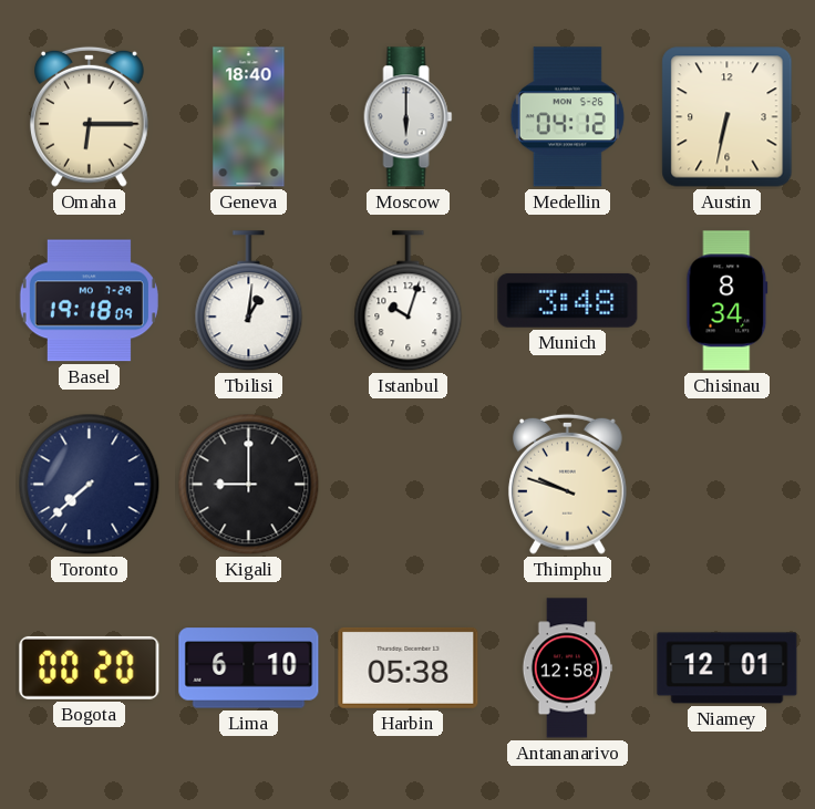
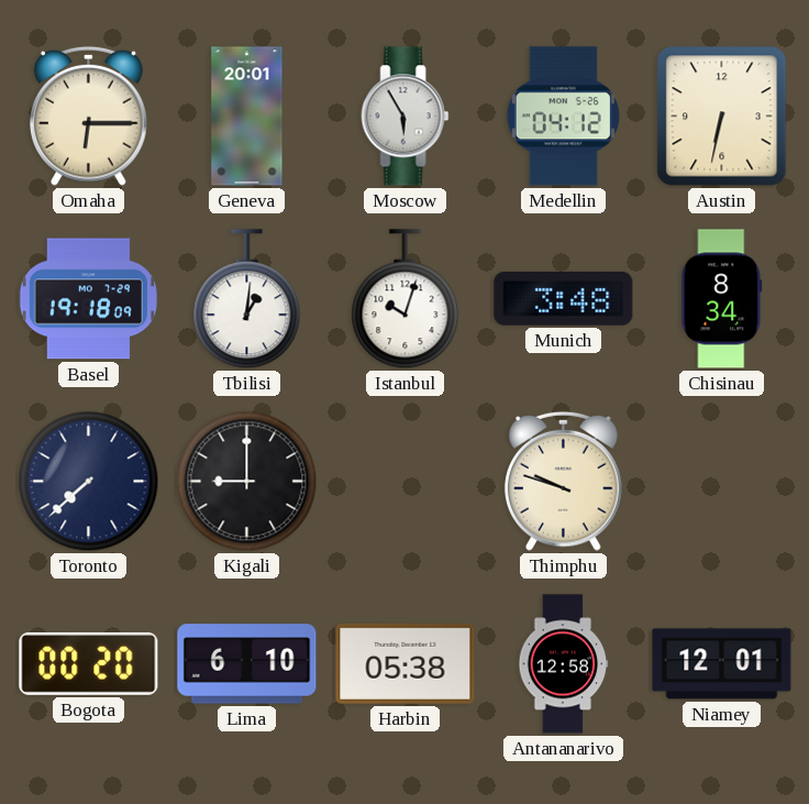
Geneva: 18:40 -> 20:01
Moscow: 6:00 -> 5:55
